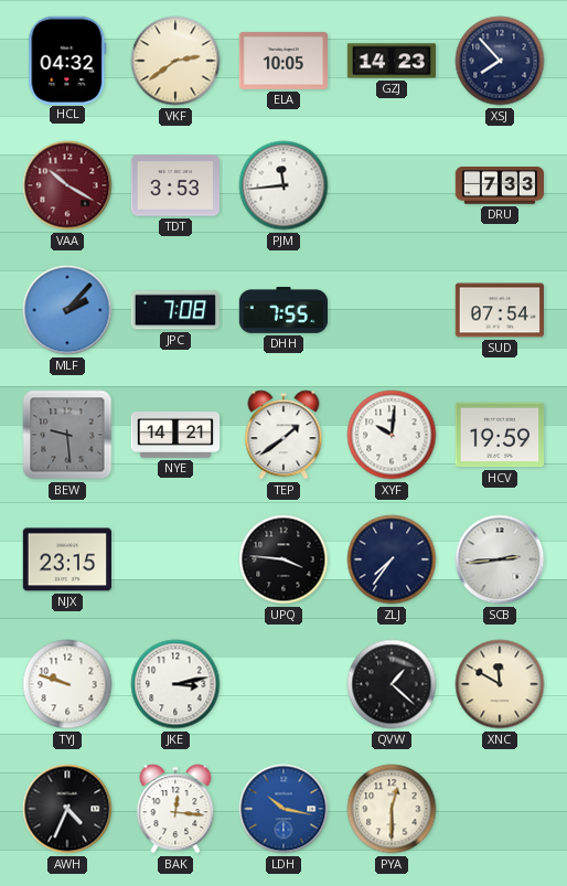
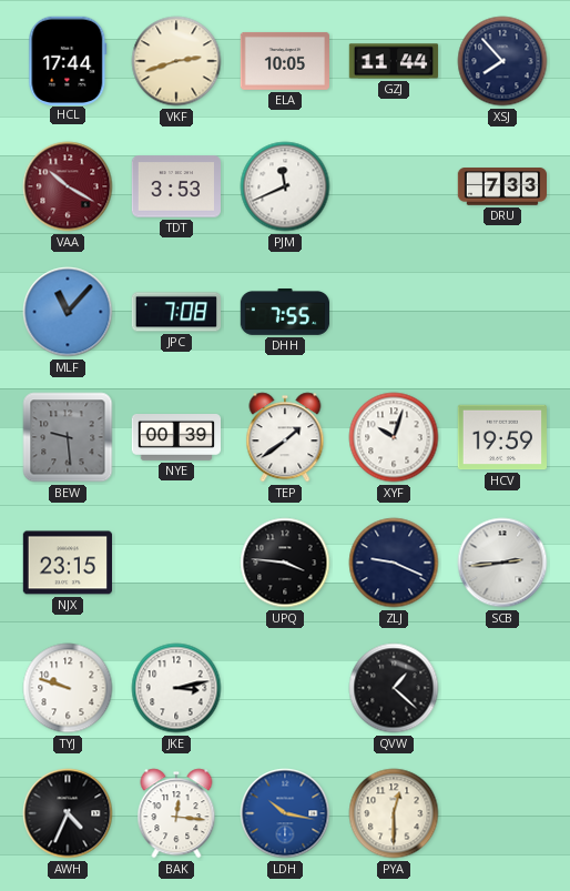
HCL: 04:32 -> 17:44
VKF: 2:39 -> 2:42
GZJ: 14:23 -> 11:44
PJM: 11:44 -> 11:41
MLF: 2:07 -> 11:07
SUD: 07:54 -> none
NYE: 14:21 -> 00:39
XYF: 10:01 -> 10:03
ZLJ: 7:36 -> 9:19
XNC: 11:50 -> none
